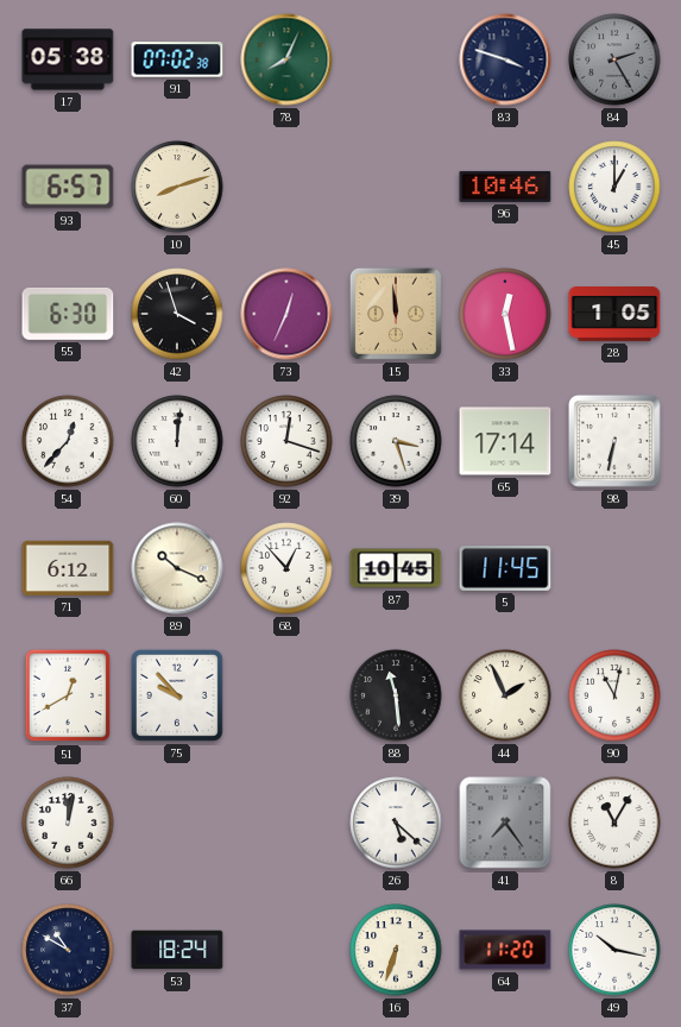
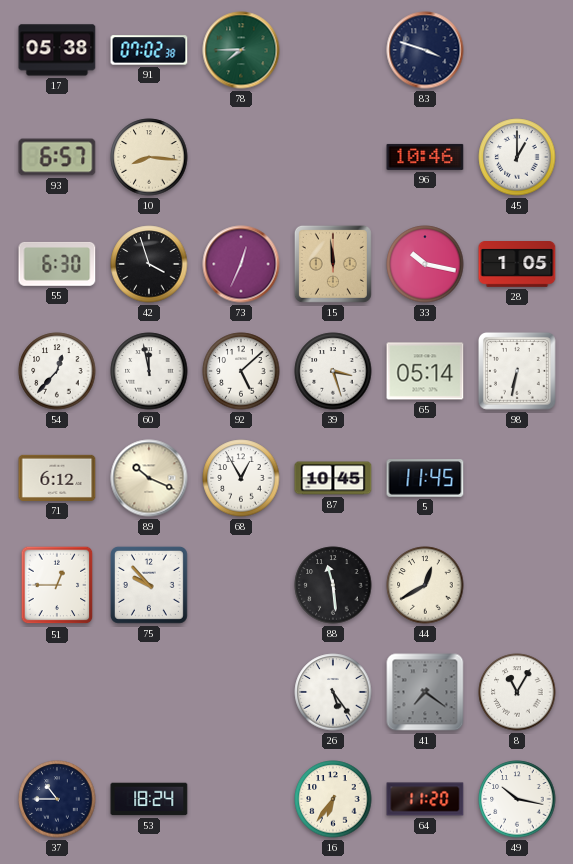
78: 8:04 -> 7:45
84: 2:25 -> none
10: 8:12 -> 8:16
33: 12:28 -> 10:17
60: 12:01 -> 11:58
92: 12:18 -> 5:08
65: 17:14 -> 05:14
68: 12:53 -> 12:55
51: 12:40 -> 12:45
44: 1:56 -> 12:40
90: 11:02 -> none
66: 12:02 -> none
26: 5:22 -> 5:24
41: 7:24 -> 7:21
37: 10:50 -> 10:45
16: 6:33 -> 6:36
